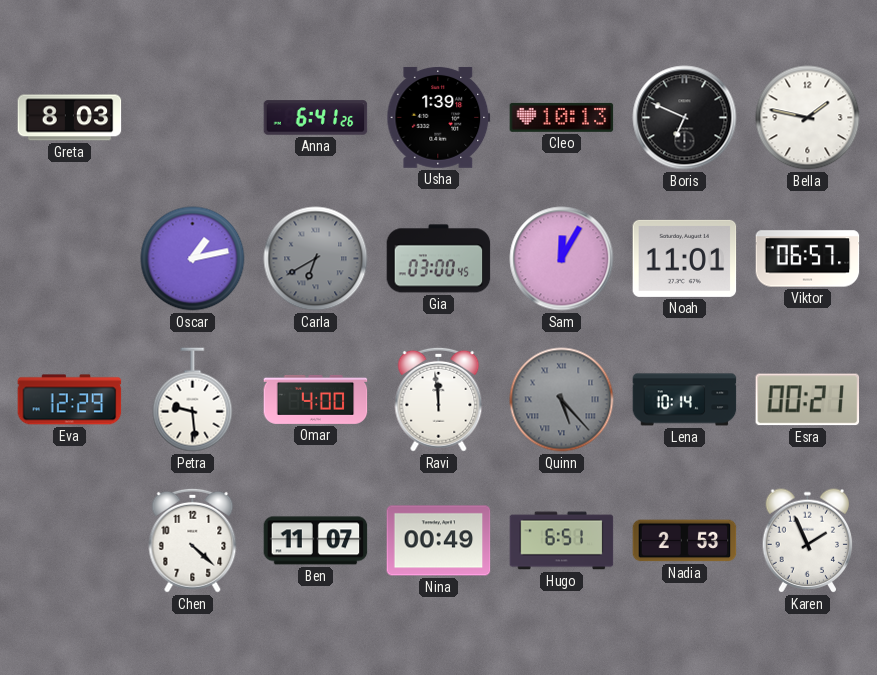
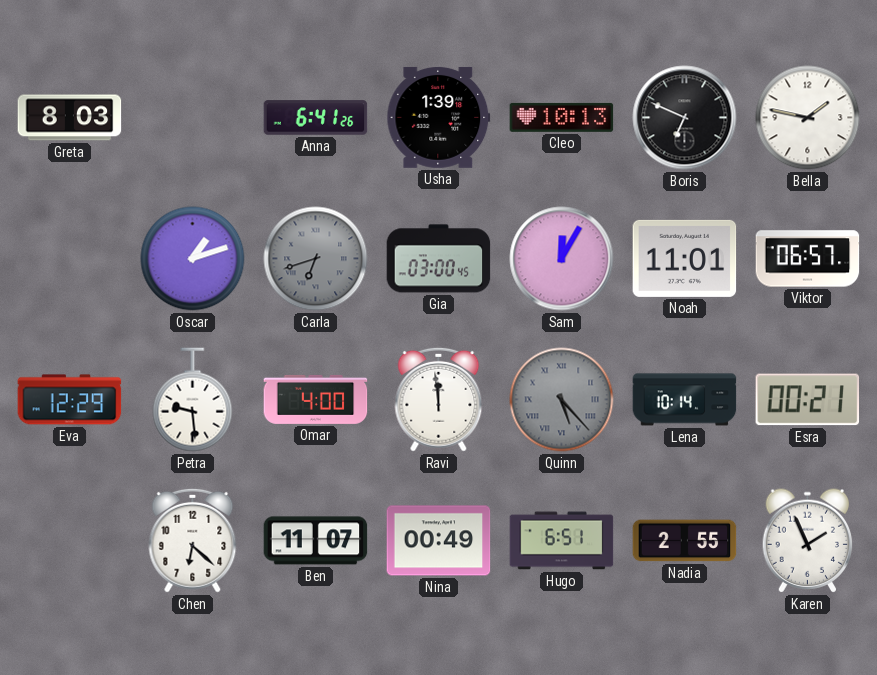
Oscar: 1:13 -> 1:12
Carla: 6:40 -> 6:42
Chen: 4:22 -> 6:22
Nadia: 2:53 -> 2:55
